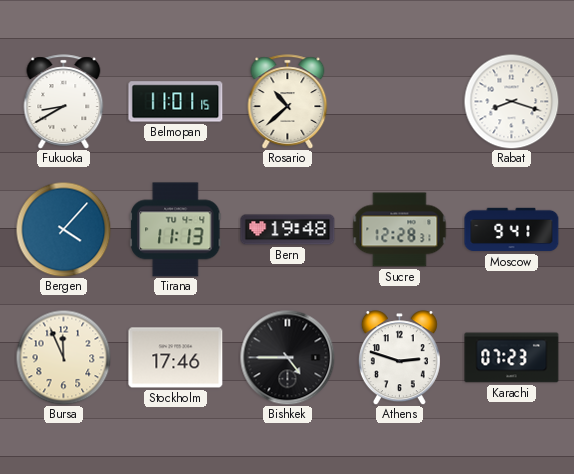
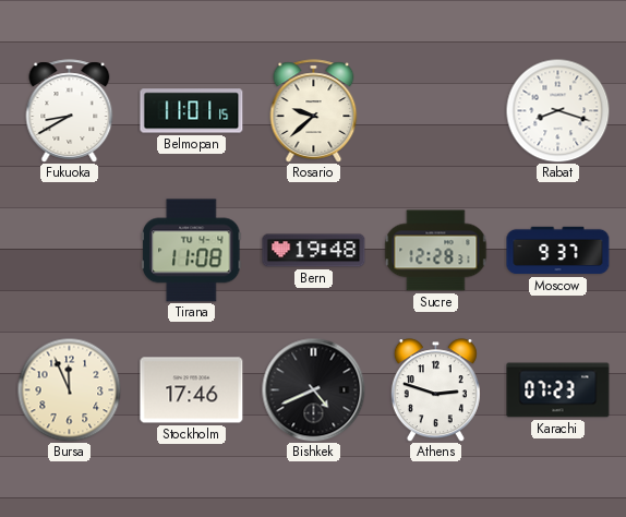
Rosario: 10:38 -> 9:38
Bergen: 4:07 -> none
Tirana: 11:13 -> 11:08
Moscow: 9:41 -> 9:37
Bishkek: 4:45 -> 4:41
